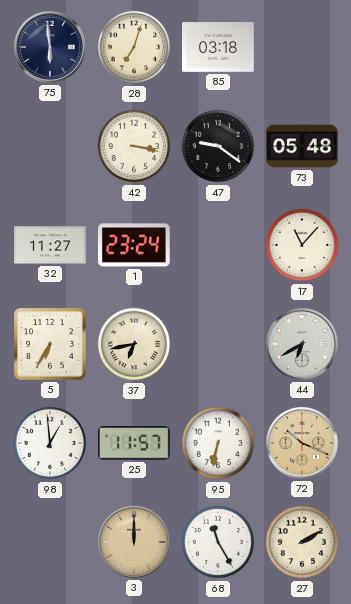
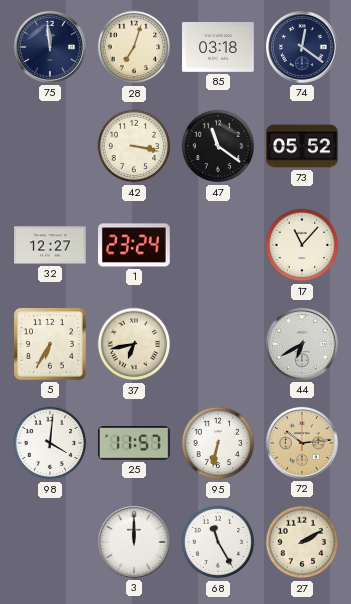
75: 5:59 -> 11:59
74: none -> 12:21
47: 9:21 -> 11:21
73: 05:48 -> 05:52
32: 11:27 -> 12:27
98: 12:59 -> 4:01
72: 10:19 -> 10:14
3 dial: champagne -> white
